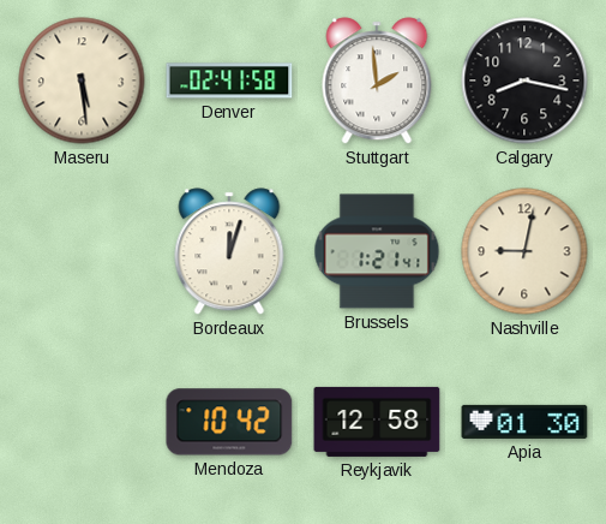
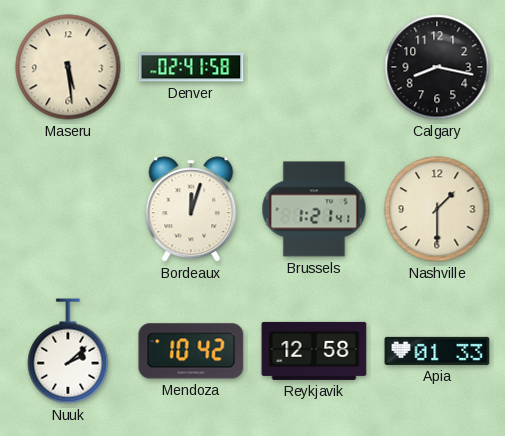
Stuttgart: 1:59 -> none
Nashville: 9:02 -> 1:30
Nuuk: none -> 2:08
Apia: 01:30 -> 01:33
